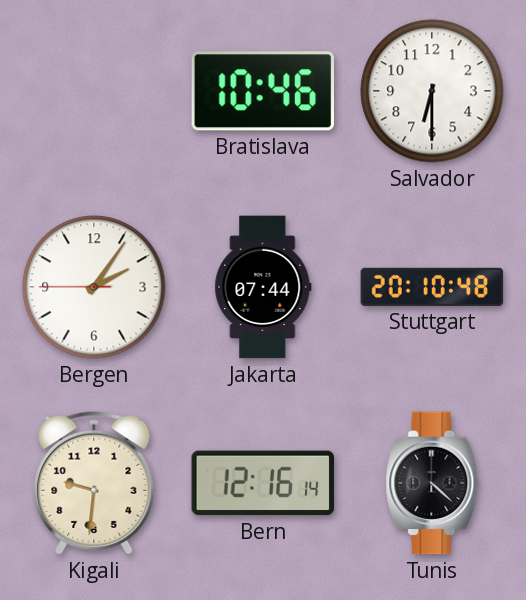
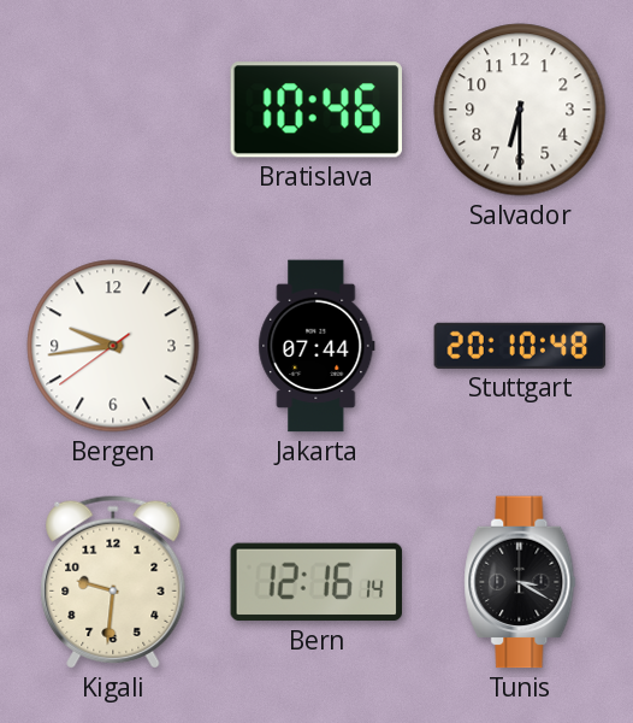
Bergen: 2:05 -> 9:43
Tunis: 4:22 -> 3:20
